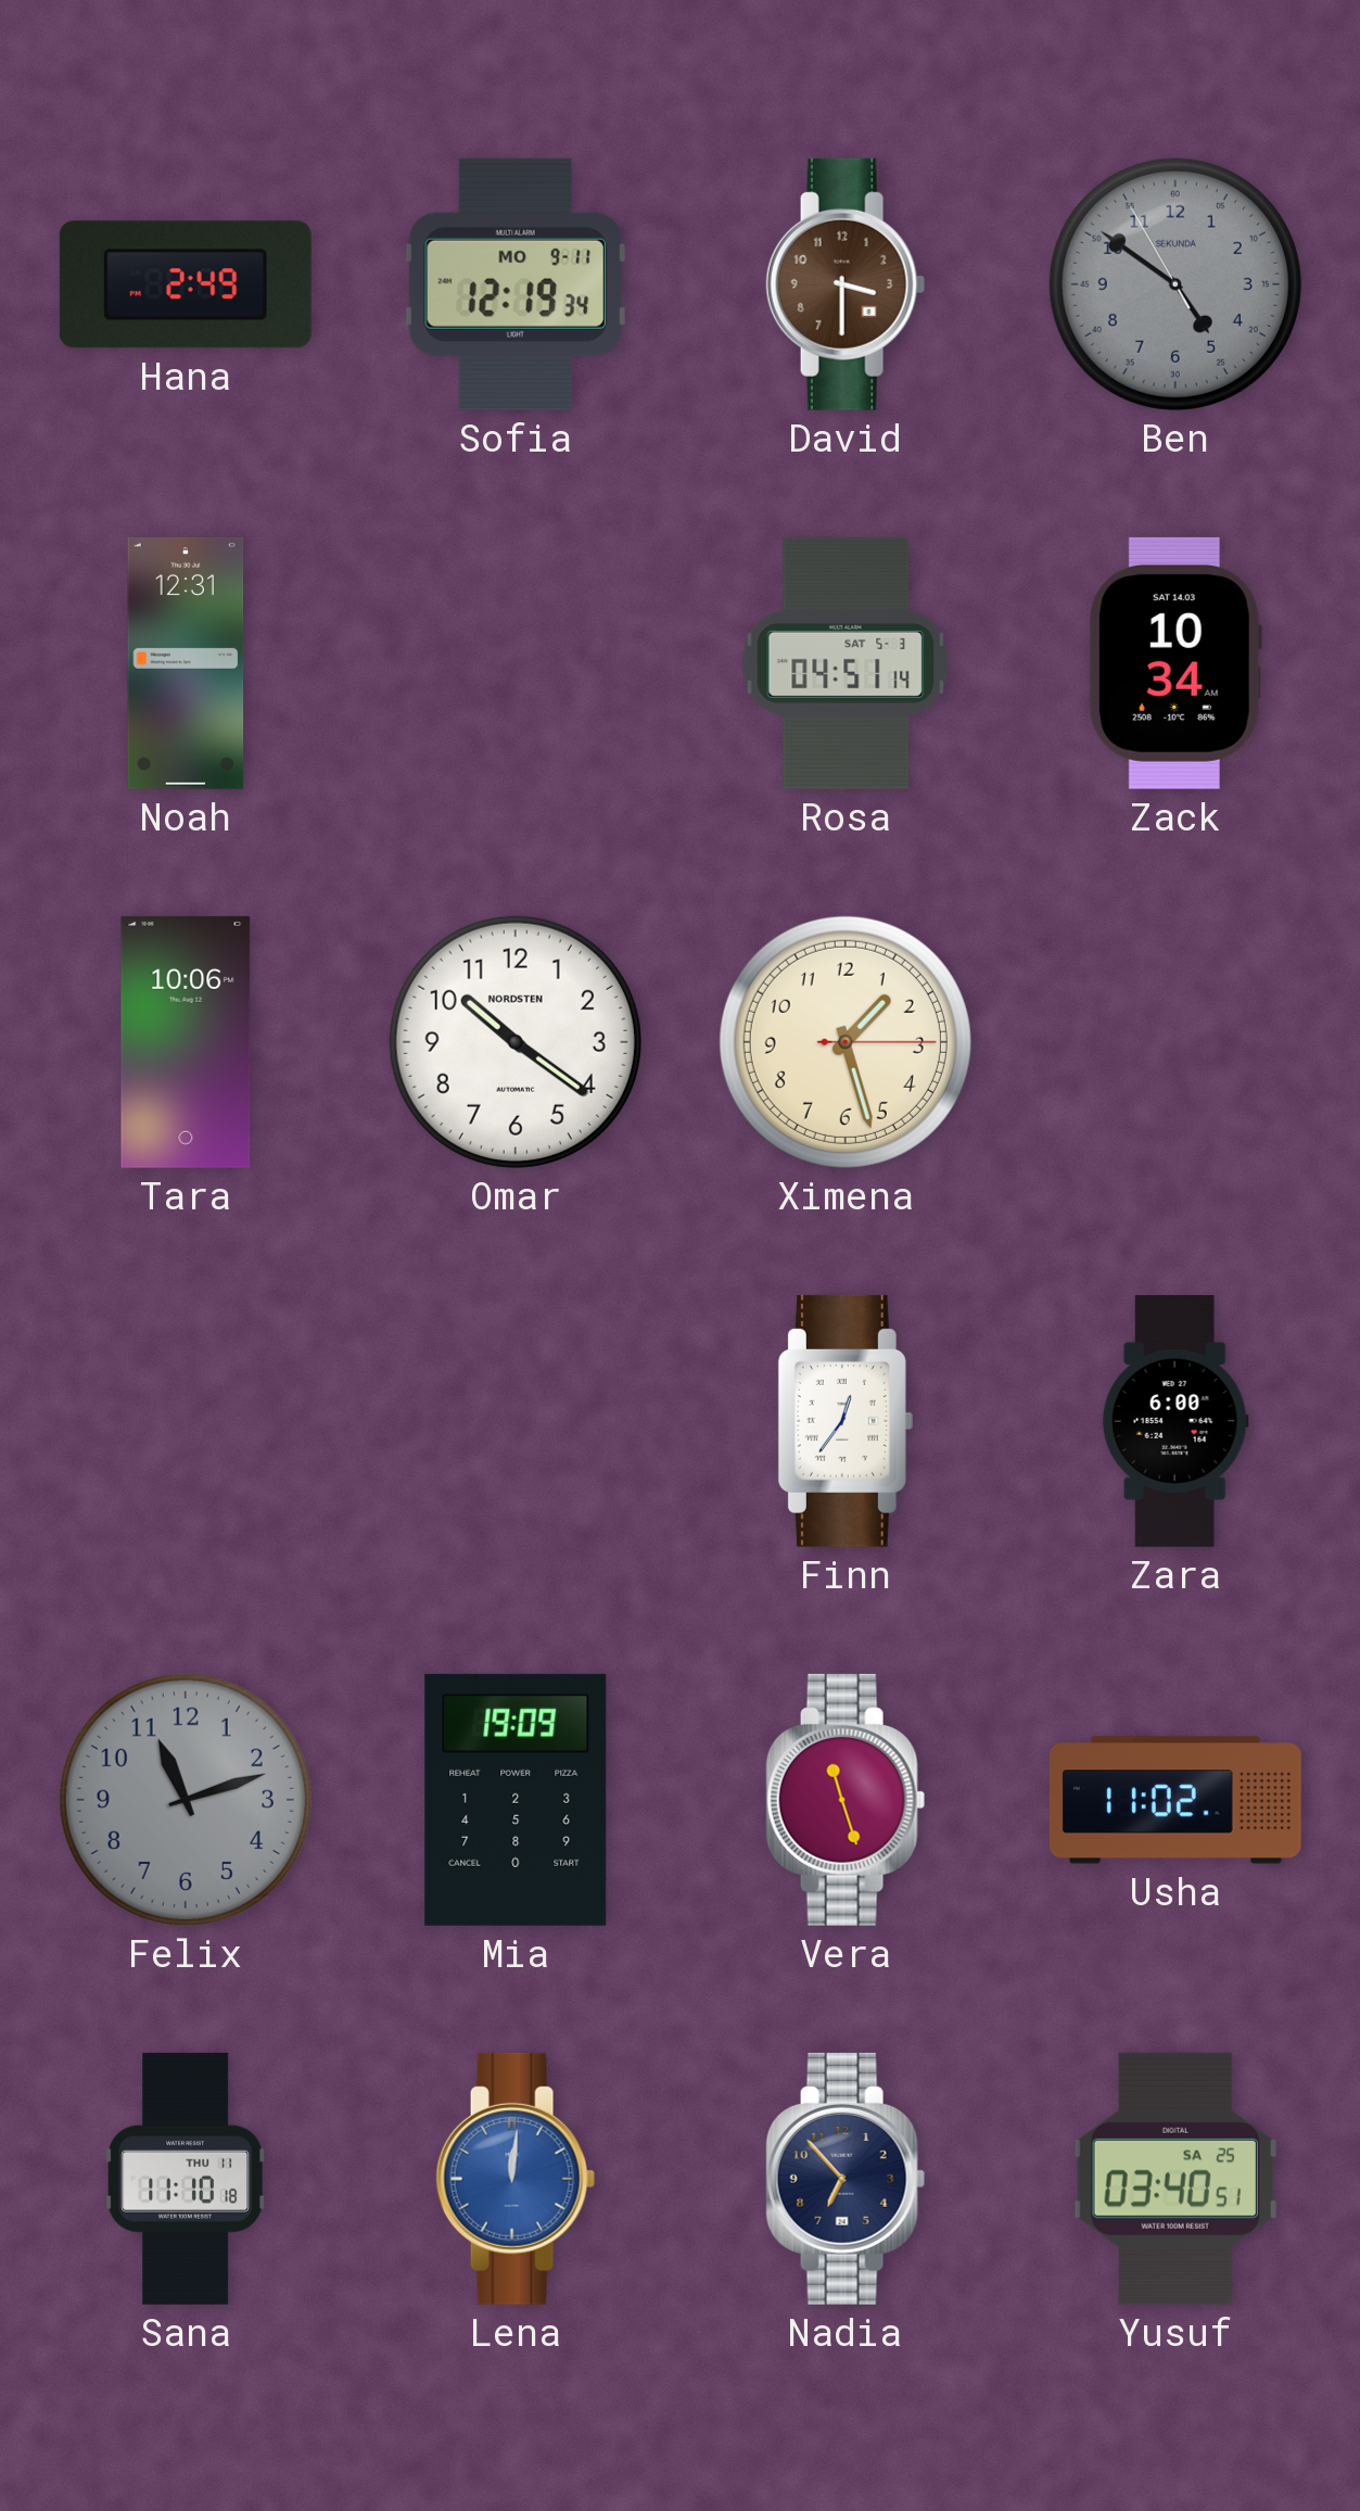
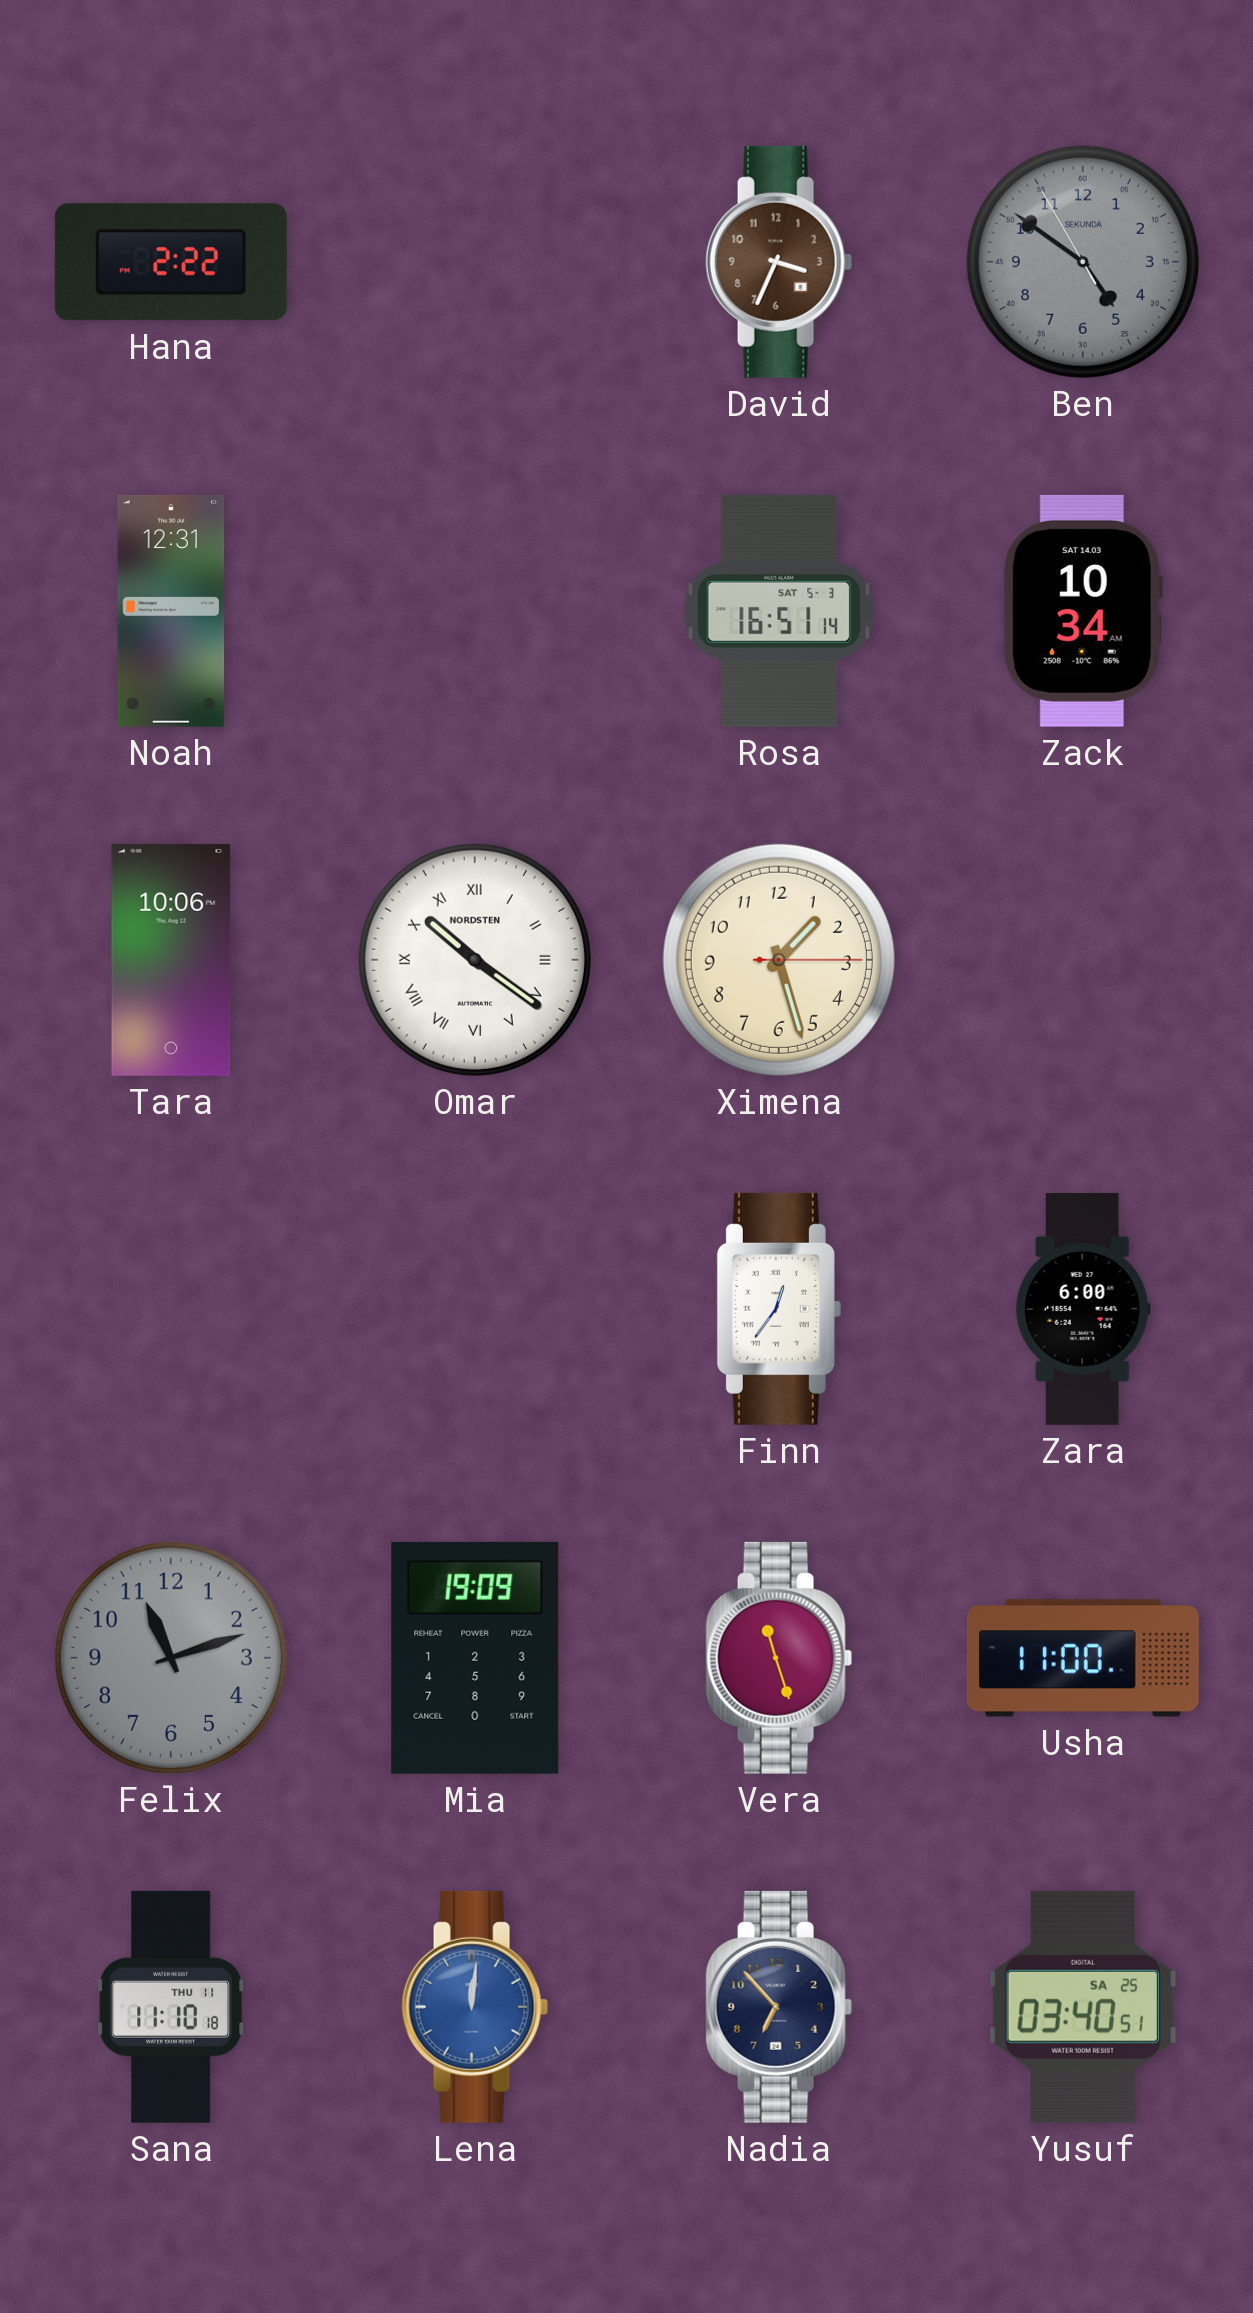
Hana: 2:49 -> 2:22
Sofia: 12:19 -> none
David: 3:30 -> 3:34
Rosa: 04:51 -> 16:51
Omar numerals: Arabic -> Roman
Usha: 11:02 -> 11:00
